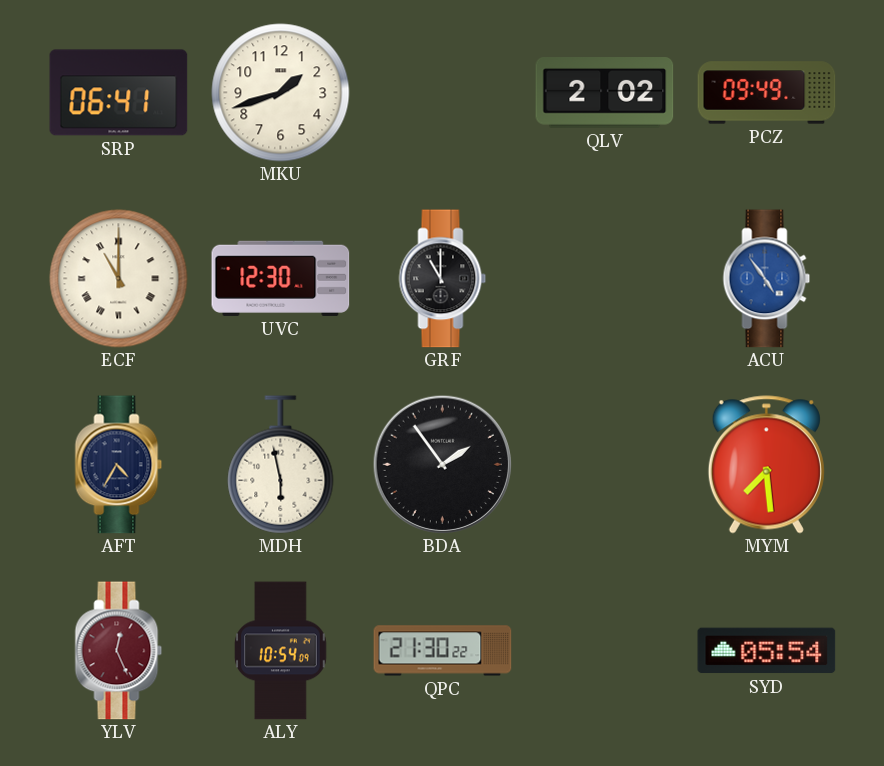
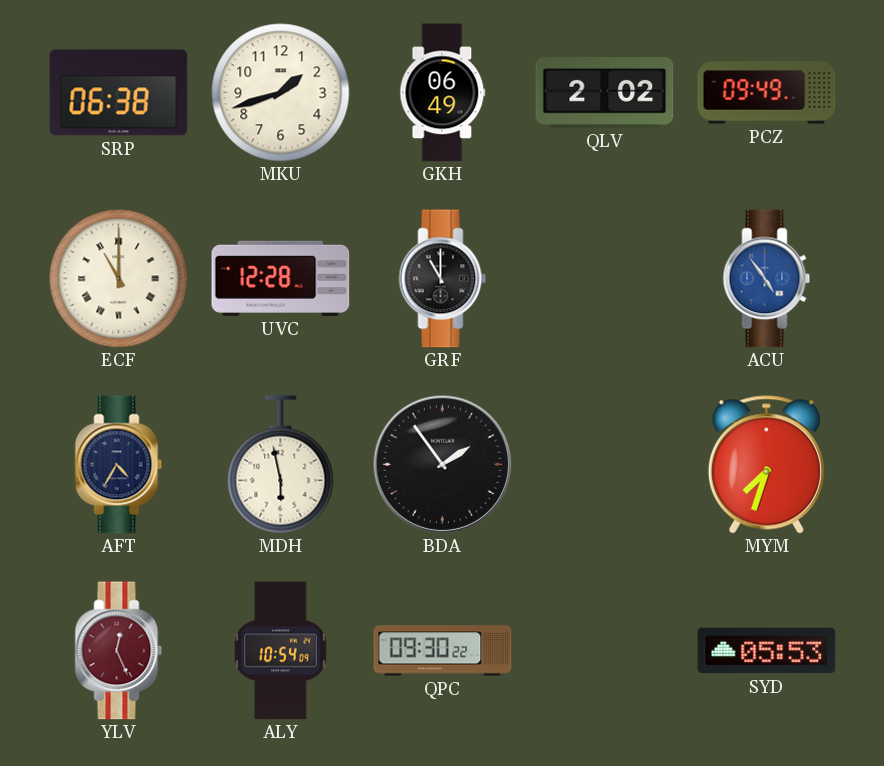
SRP: 06:41 -> 06:38
GKH: none -> 06:49
UVC: 12:30 -> 12:28
MYM: 7:29 -> 7:33
QPC: 21:30 -> 09:30
SYD: 05:54 -> 05:53
